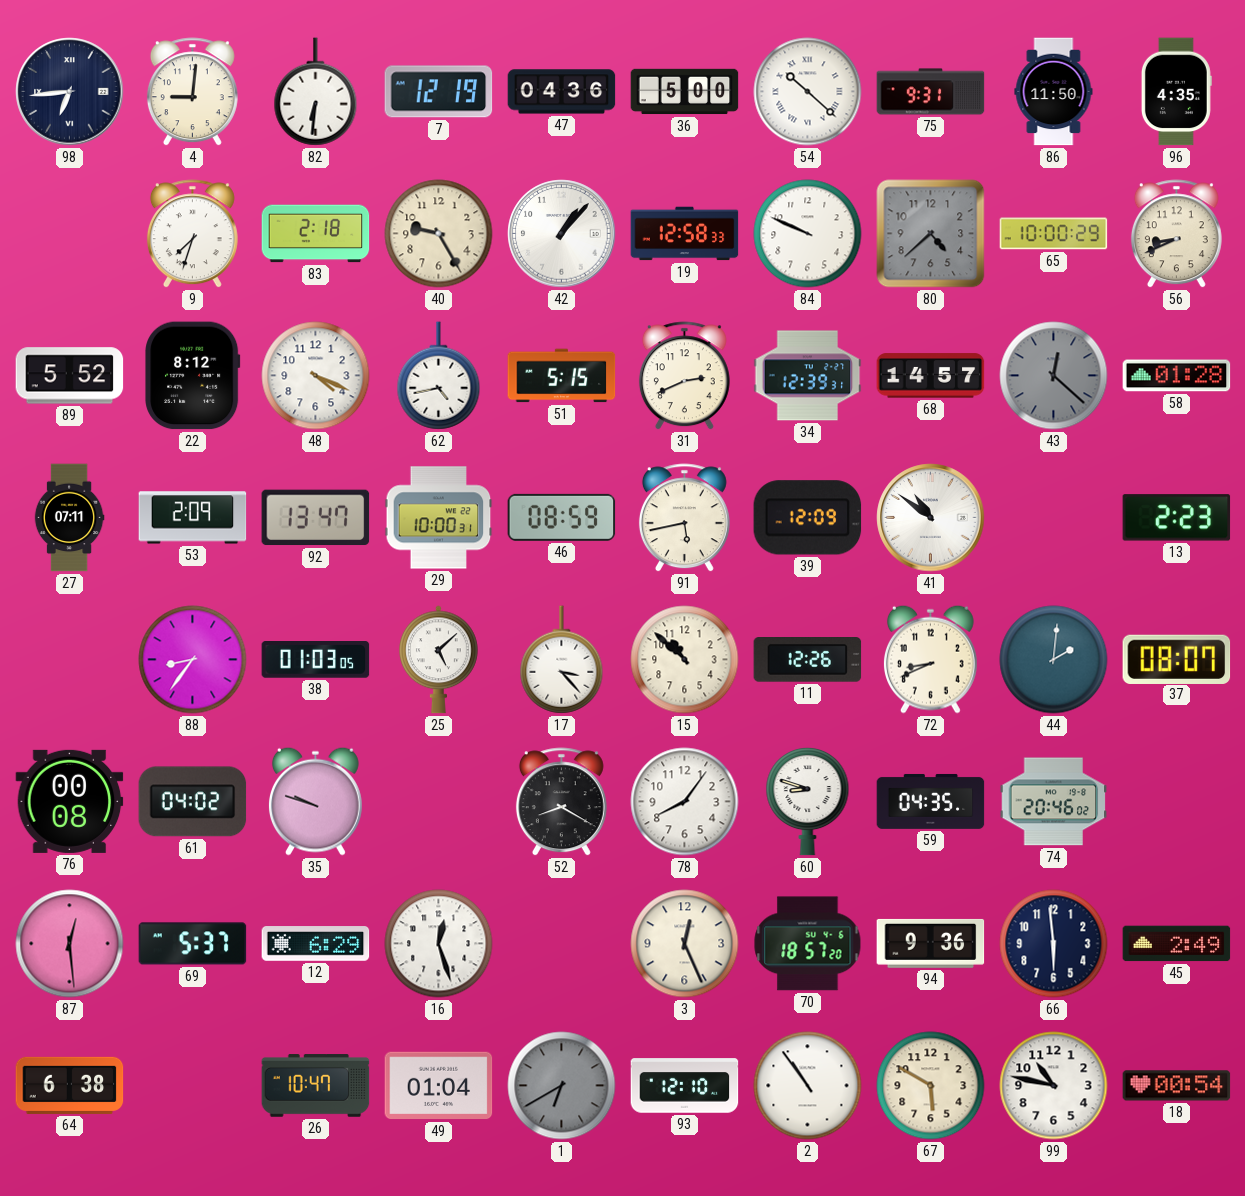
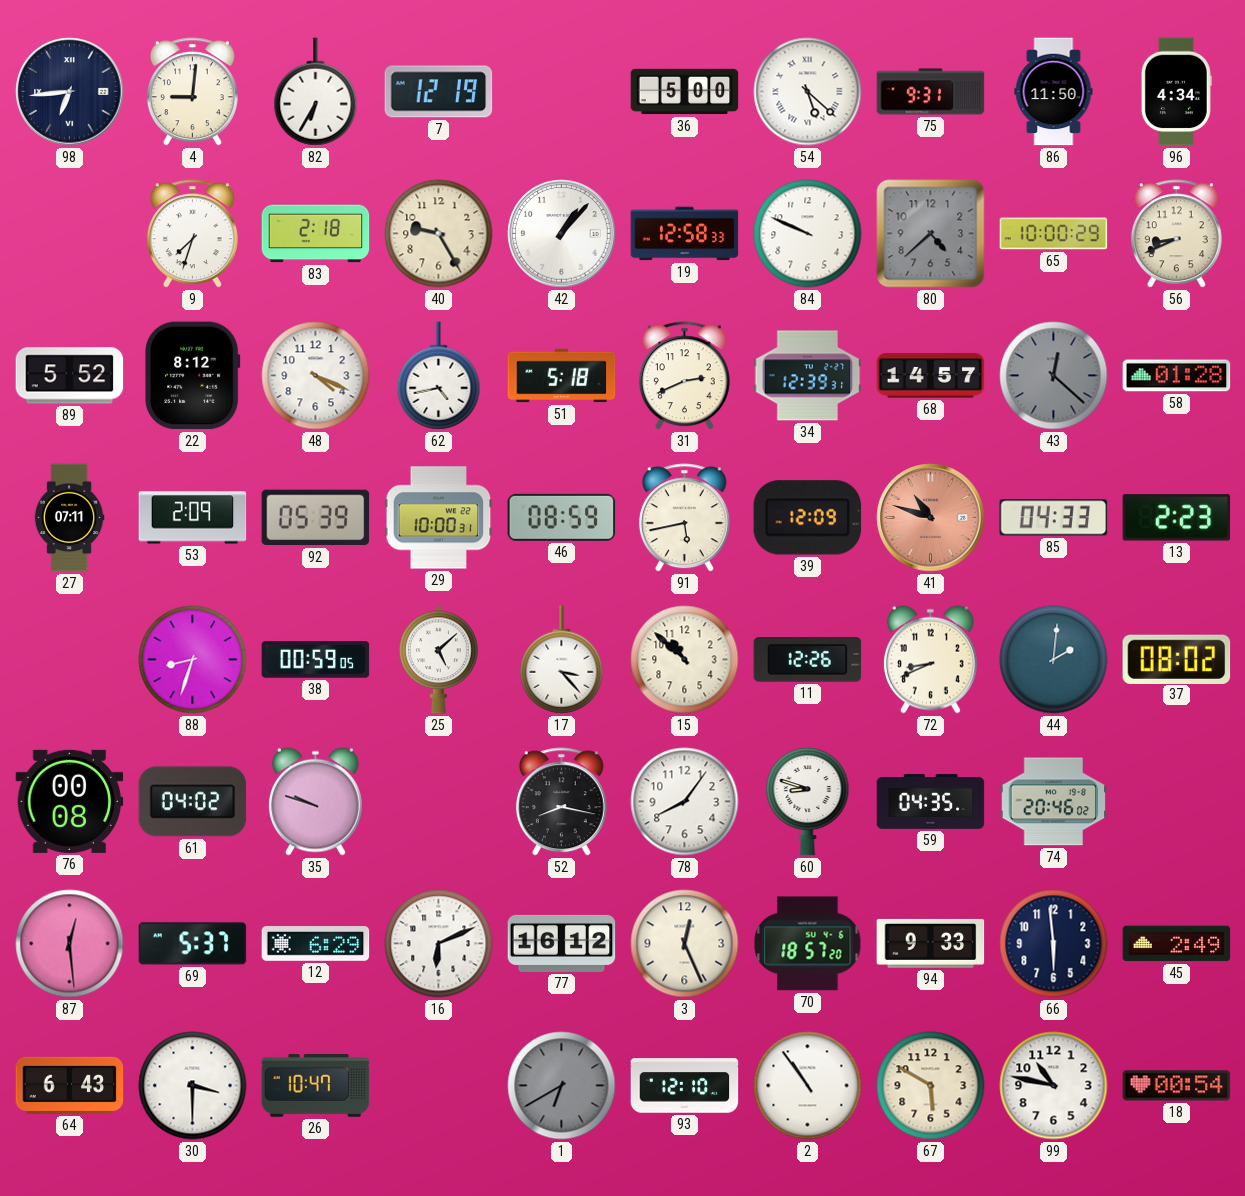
82: 6:31 -> 6:35
47: 04:36 -> none
54: 10:22 -> 5:22
96: 4:35 -> 4:34
51: 5:15 -> 5:18
92: 13:47 -> 05:39
41: 10:51 -> 10:48
41 dial: white -> salmon
85: none -> 04:33
88: 8:36 -> 8:33
38: 01:03 -> 00:59
37: 08:07 -> 08:02
52: 8:20 -> 8:17
16: 12:27 -> 6:11
77: none -> 16:12
94: 9:36 -> 9:33
64: 6:38 -> 6:43
30: none -> 3:30
49: 01:04 -> none
